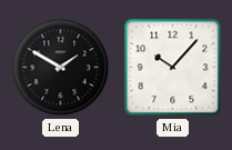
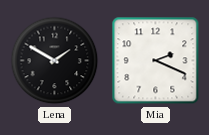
Mia: 10:07 -> 2:19
